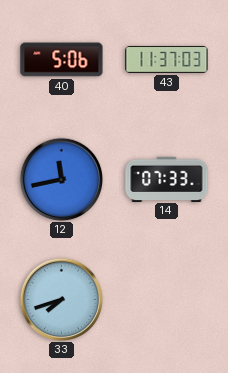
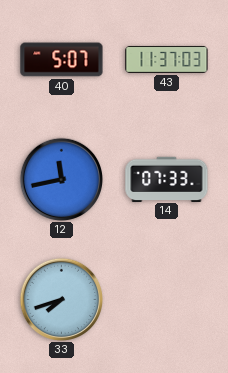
40: 5:06 -> 5:07
